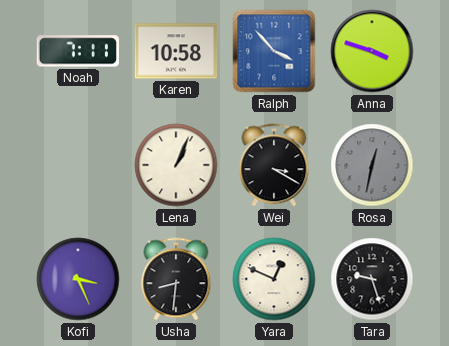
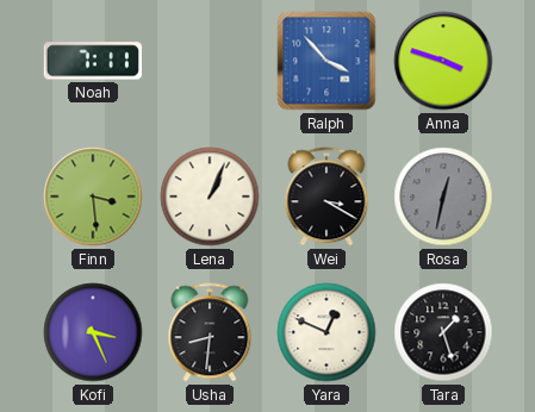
Karen: 10:58 -> none
Finn: none -> 3:29
Tara: 9:27 -> 1:27
